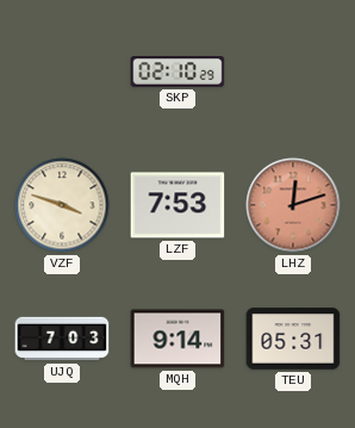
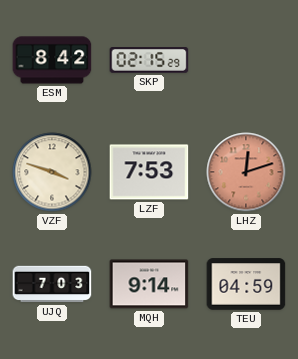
ESM: none -> 8:42
SKP: 02:10 -> 02:15
TEU: 05:31 -> 04:59
